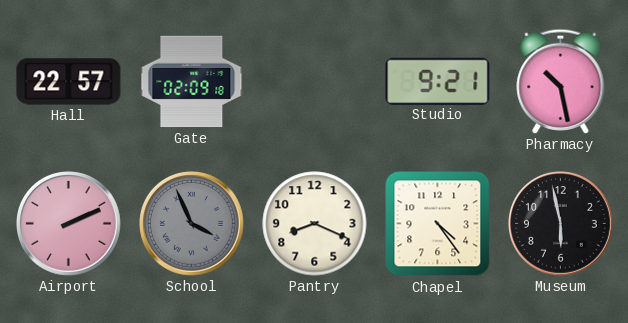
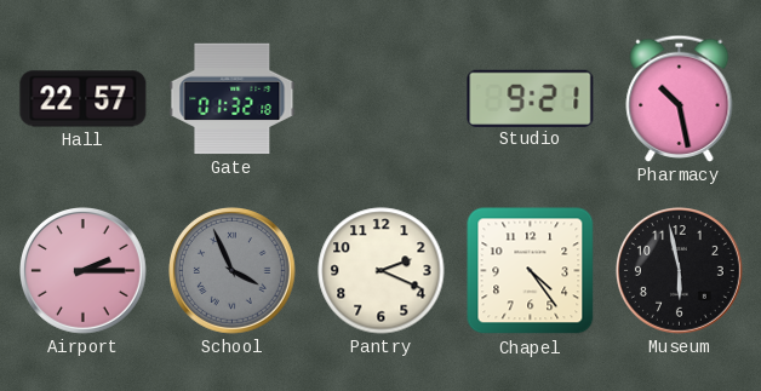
Gate: 02:09 -> 01:32
Airport: 2:11 -> 2:15
Pantry: 8:19 -> 2:19
